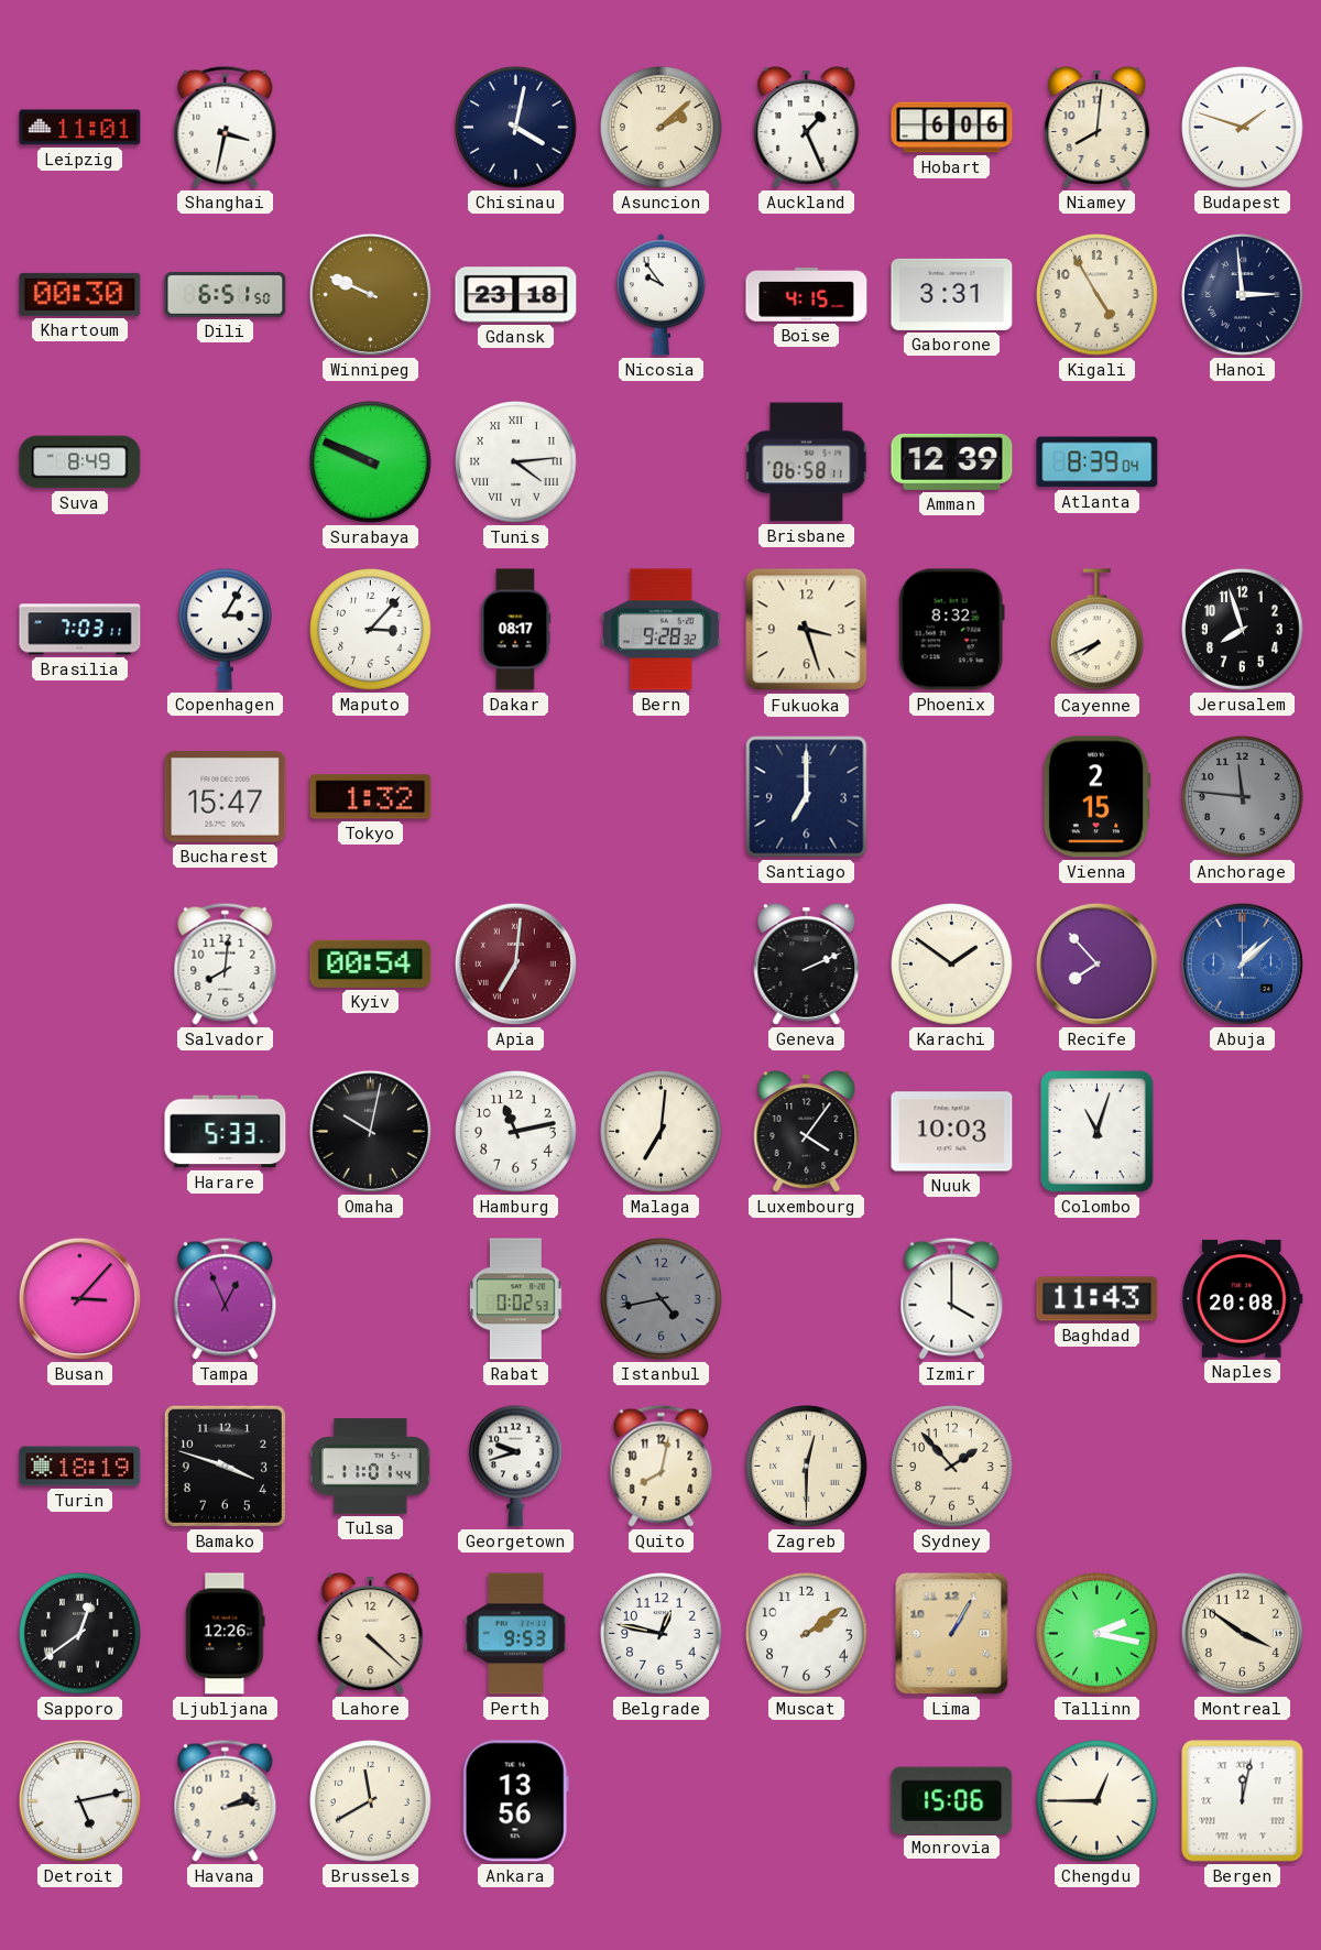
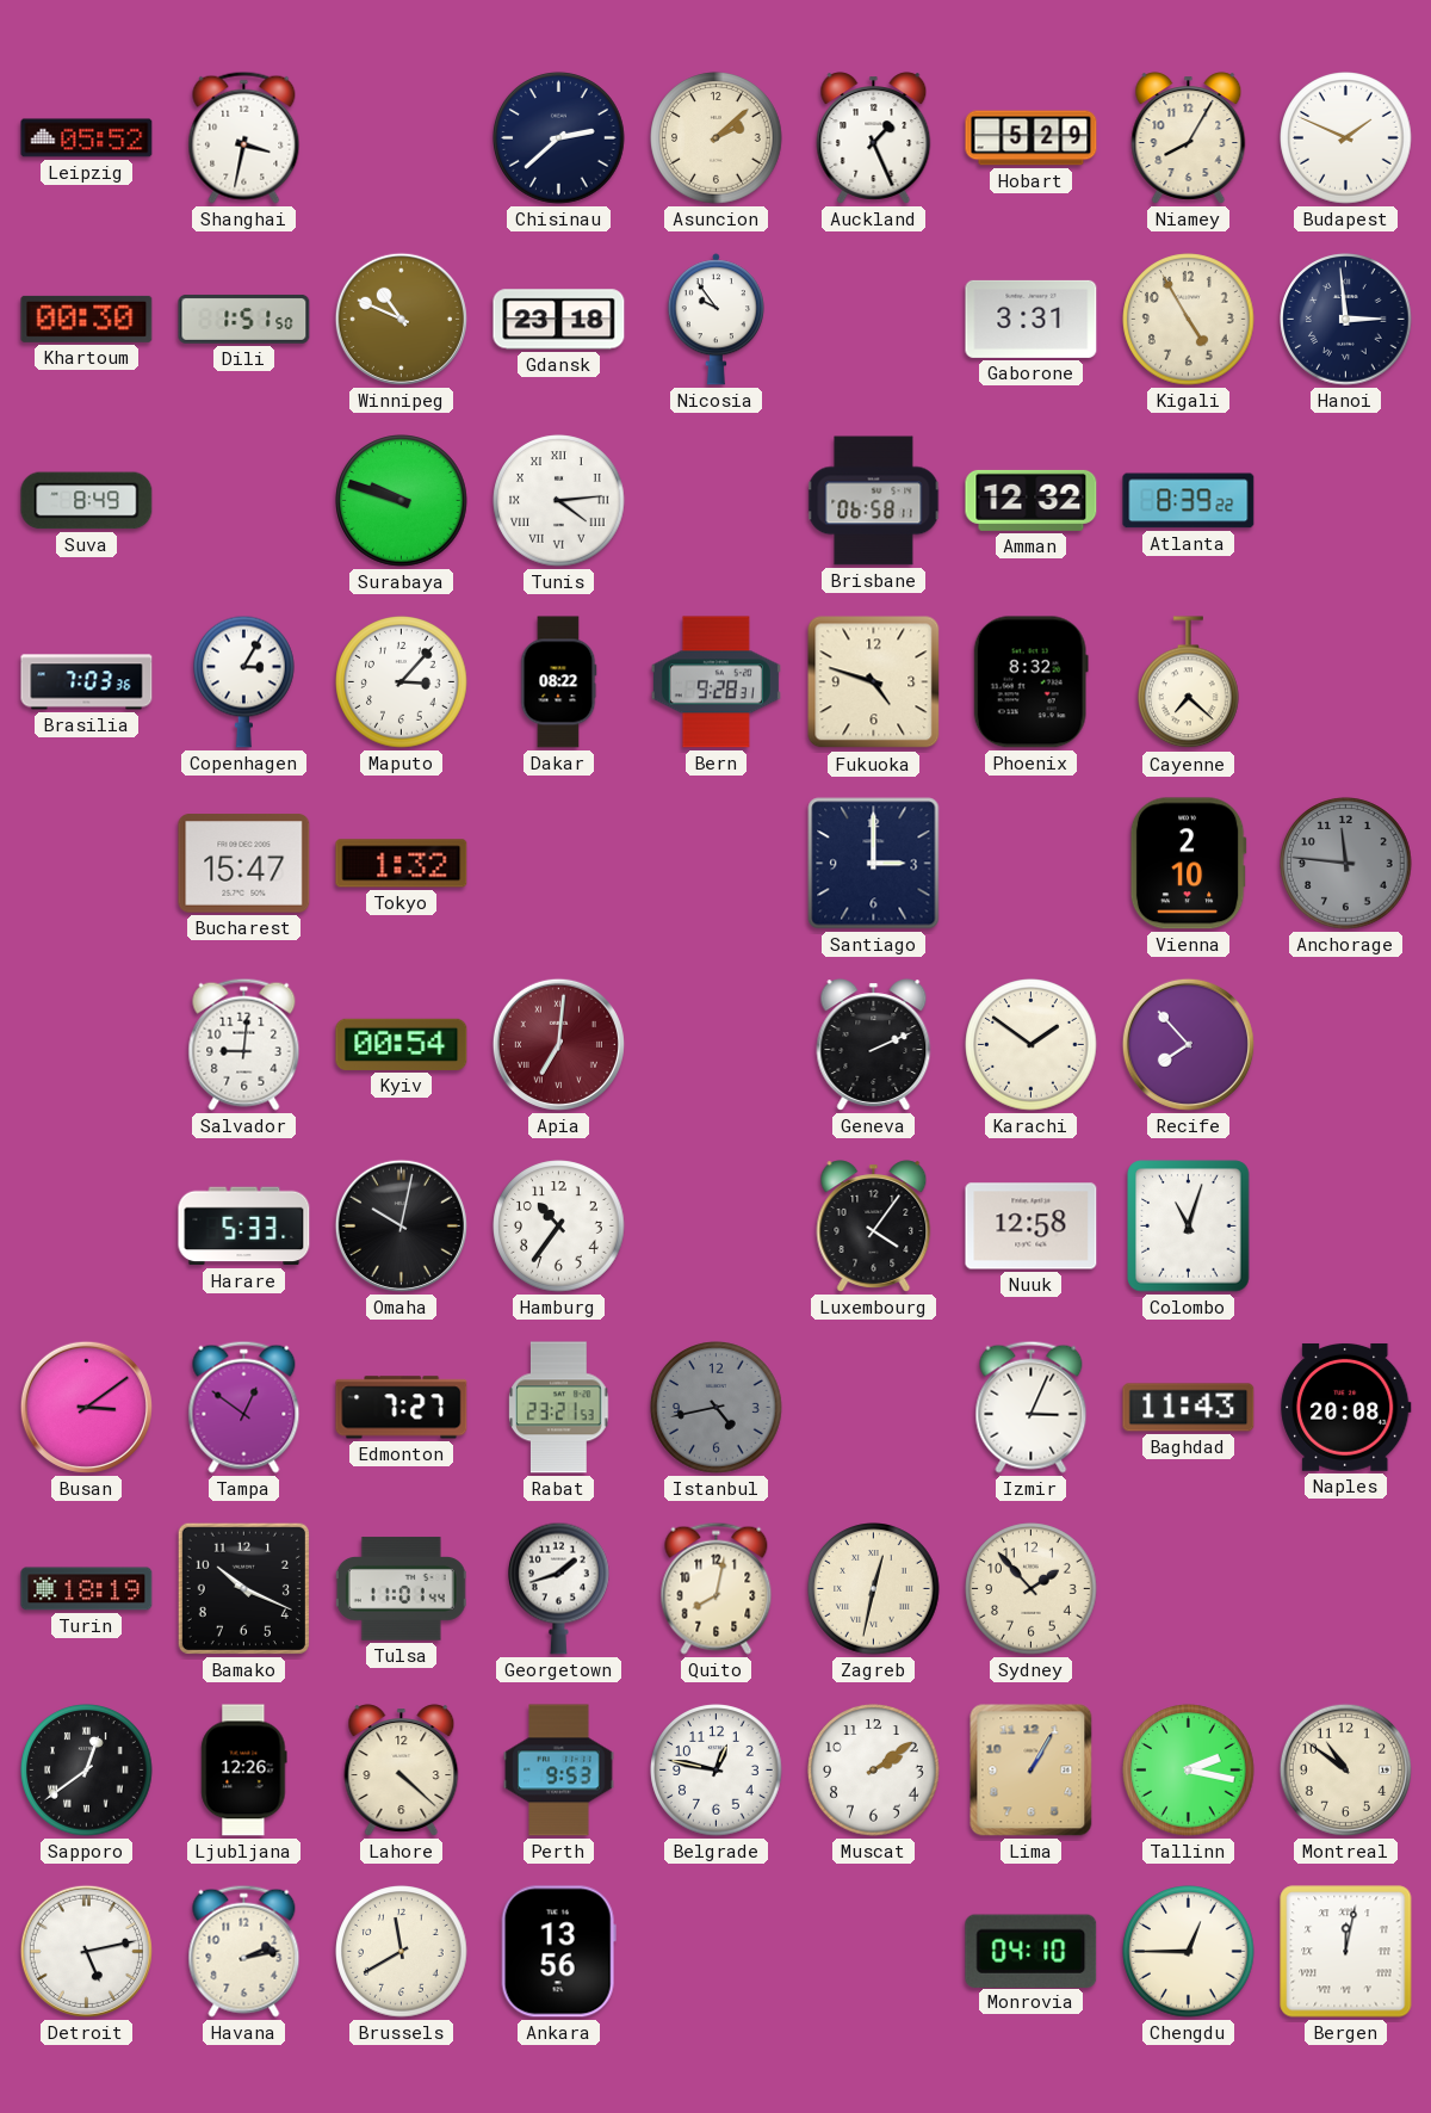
Leipzig: 11:01 -> 05:52
Chisinau: 4:02 -> 2:38
Hobart: 6:06 -> 5:29
Niamey: 8:01 -> 8:05
Budapest: 1:48 -> 1:49
Dili: 6:51 -> 1:51
Winnipeg: 9:49 -> 10:49
Boise: 4:15 -> none
Surabaya: 9:49 -> 9:48
Amman: 12:39 -> 12:32
Atlanta: 8:39:04 -> 8:39:22
Brasilia: 7:03:11 -> 7:03:36
Dakar: 08:17 -> 08:22
Bern: 9:28:32 -> 9:28:31
Fukuoka: 3:27 -> 4:48
Cayenne: 7:41 -> 7:22
Jerusalem: 7:57 -> none
Santiago: 7:00 -> 3:00
Vienna: 2:15 -> 2:10
Salvador: 8:01 -> 9:01
Abuja: 1:08 -> none
Hamburg: 11:13 -> 10:36
Malaga: 7:01 -> none
Nuuk: 10:03 -> 12:58
Busan: 3:07 -> 3:09
Tampa: 12:56 -> 12:51
Edmonton: none -> 7:27
Rabat: 0:02 -> 23:21
Izmir: 4:00 -> 3:04
Bamako: 3:48 -> 10:19
Georgetown: 9:42 -> 1:42
Zagreb: 12:30 -> 12:32
Montreal: 3:51 -> 10:51
Monrovia: 15:06 -> 04:10
